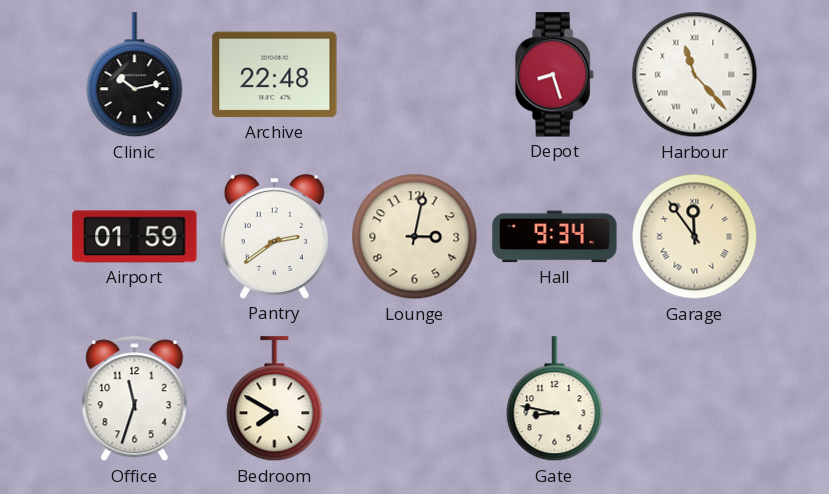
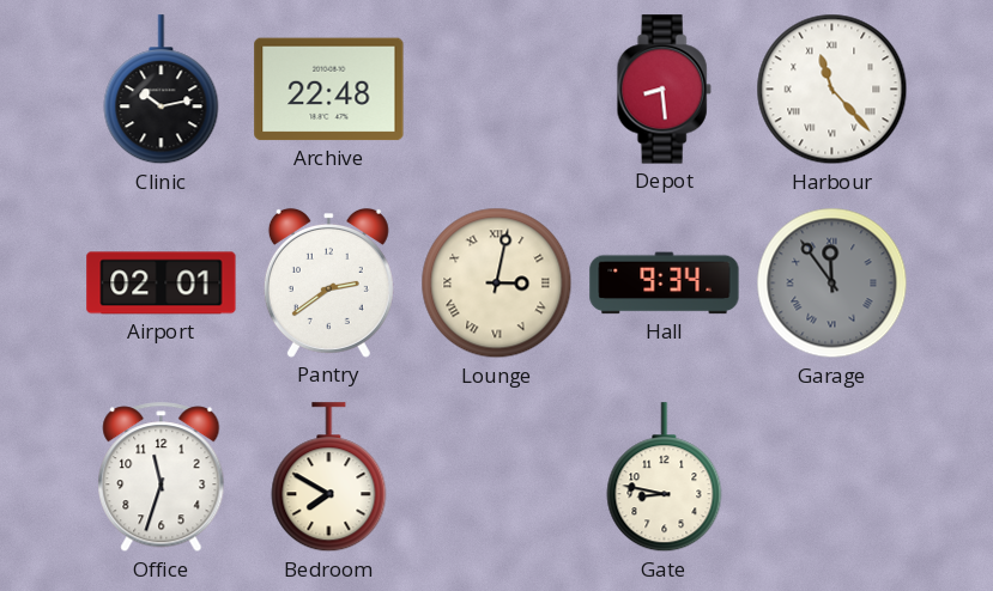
Depot: 8:27 -> 8:29
Airport: 01:59 -> 02:01
Lounge numerals: Arabic -> Roman
Garage dial: cream -> grey
